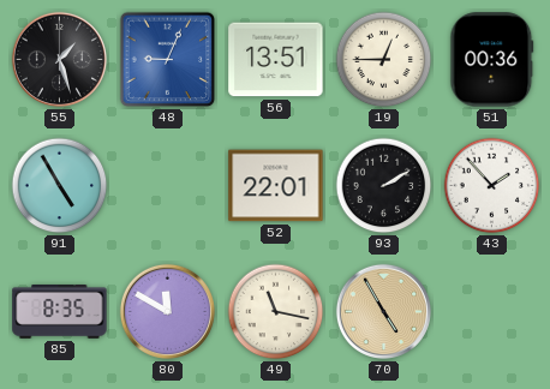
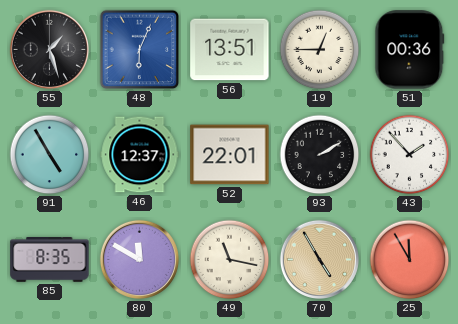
48: 9:04 -> 6:04
46: none -> 12:37
25: none -> 11:55
